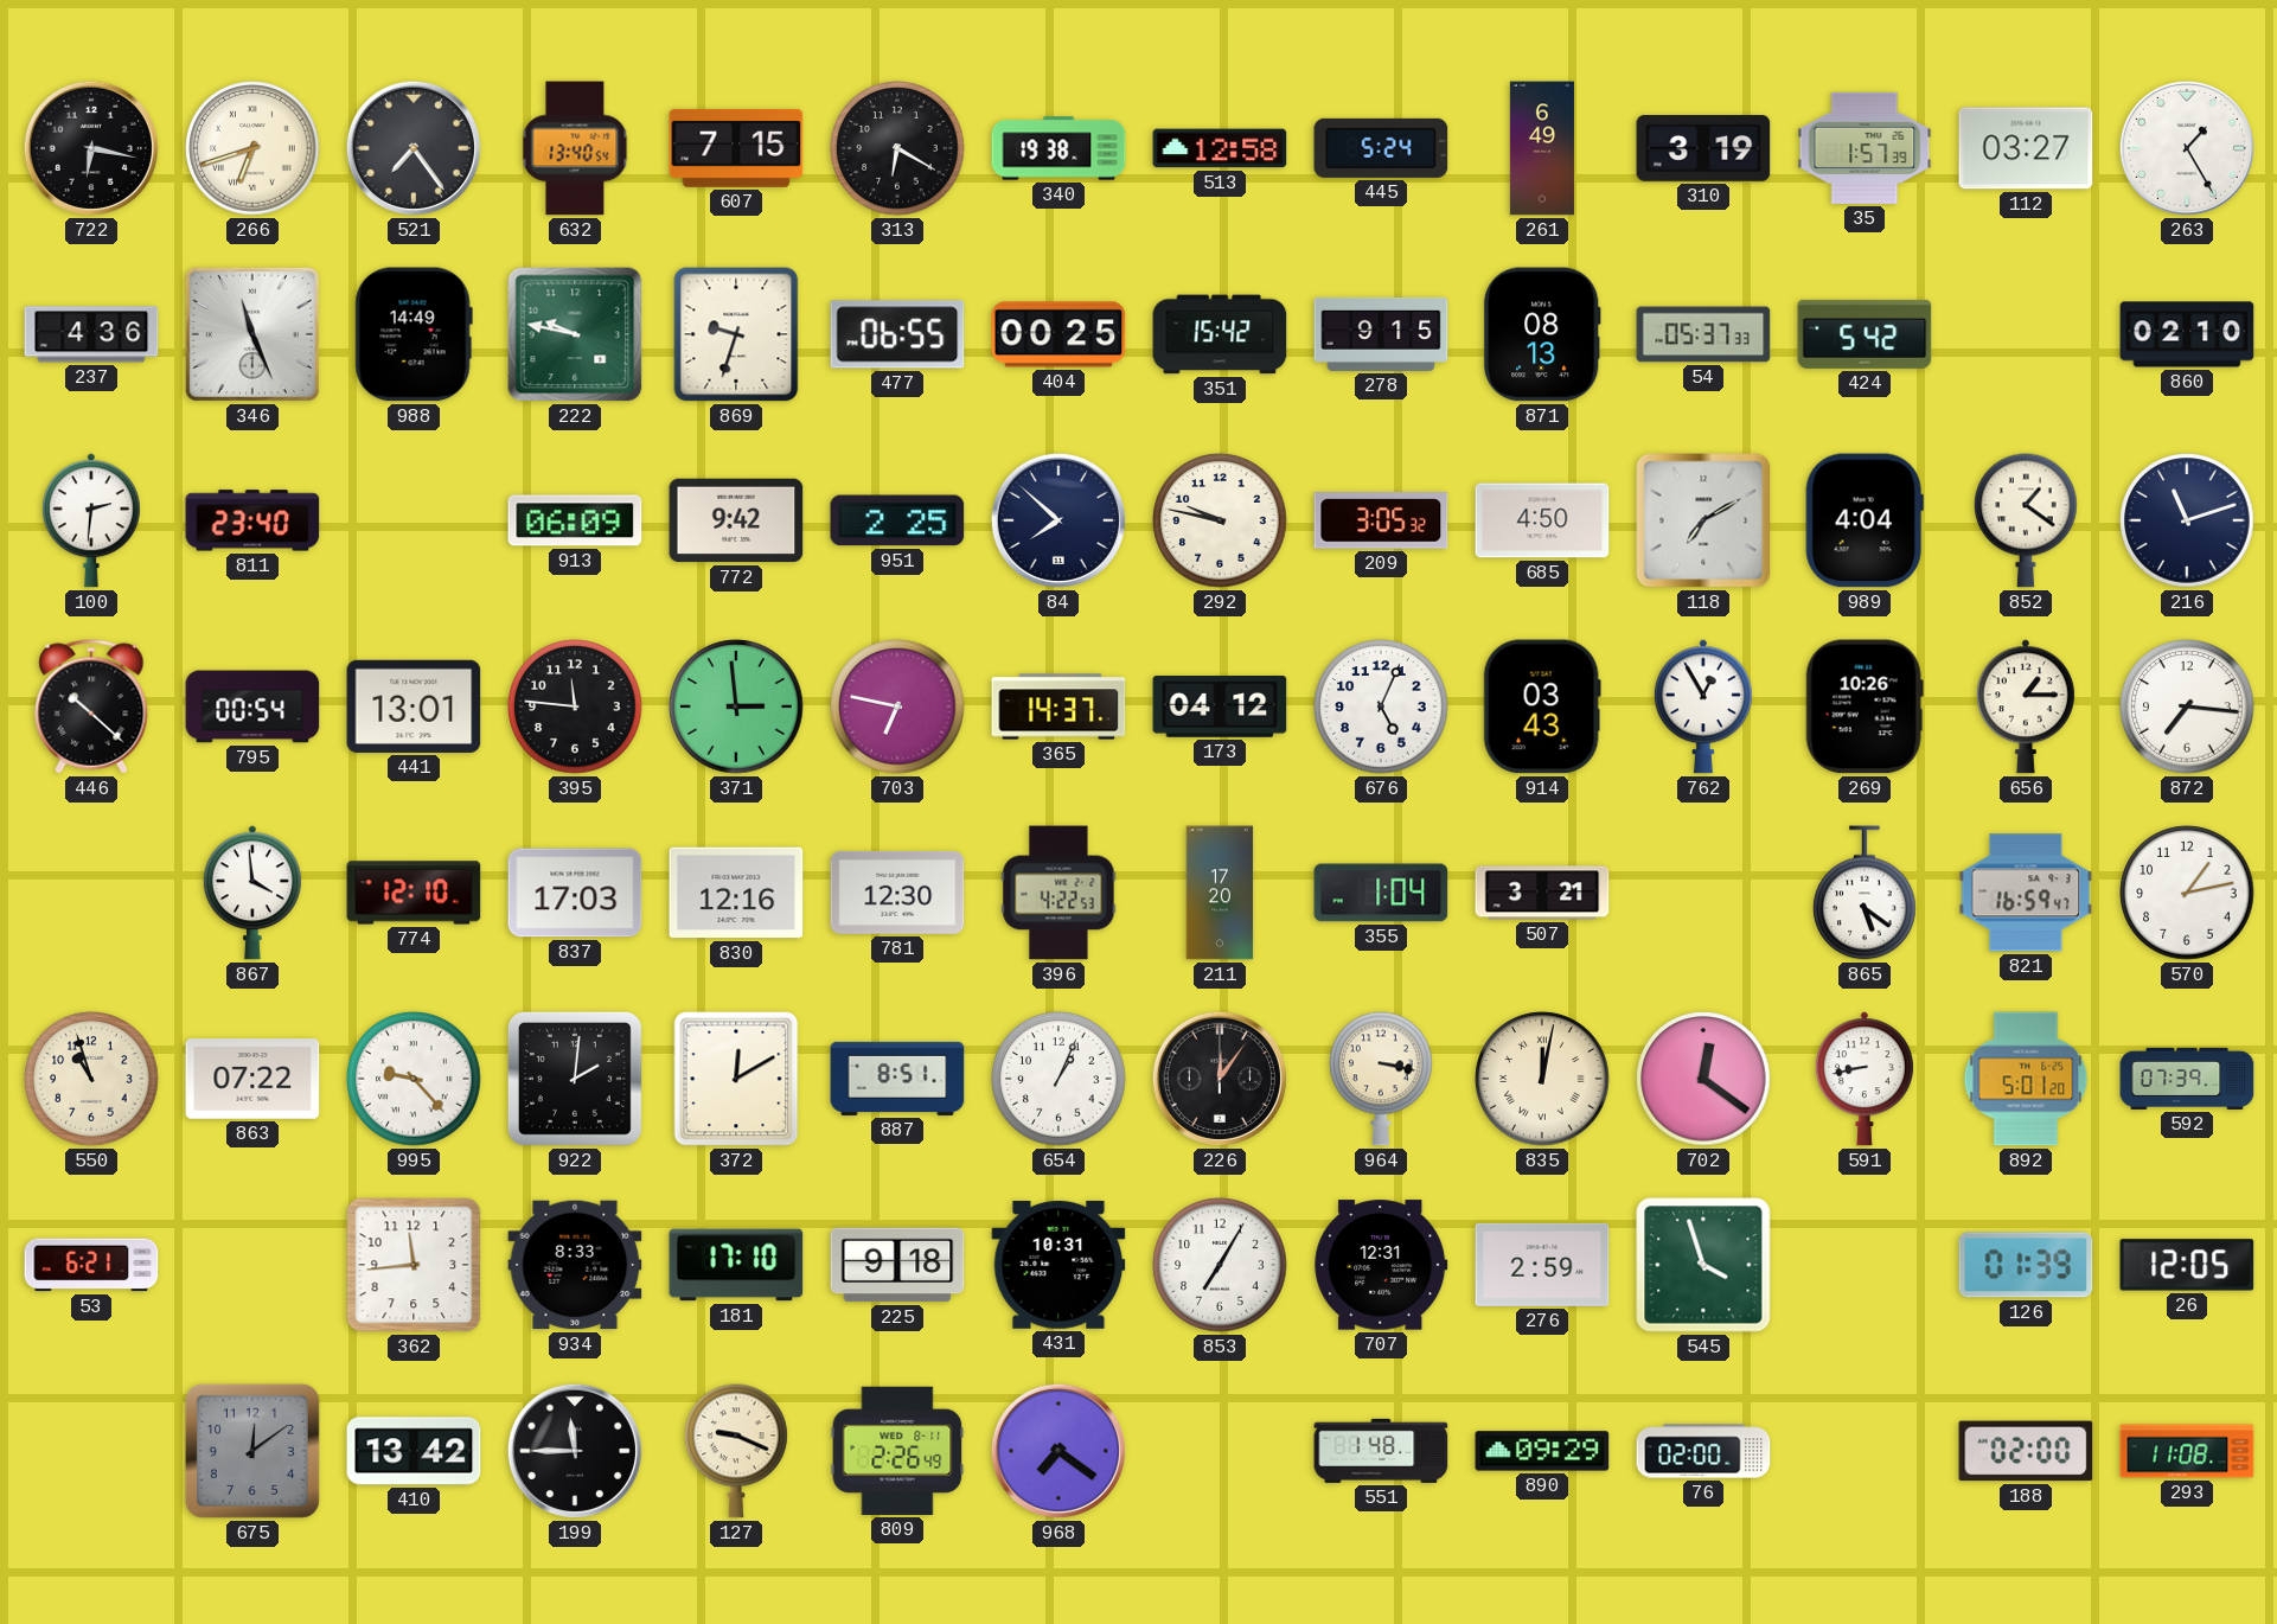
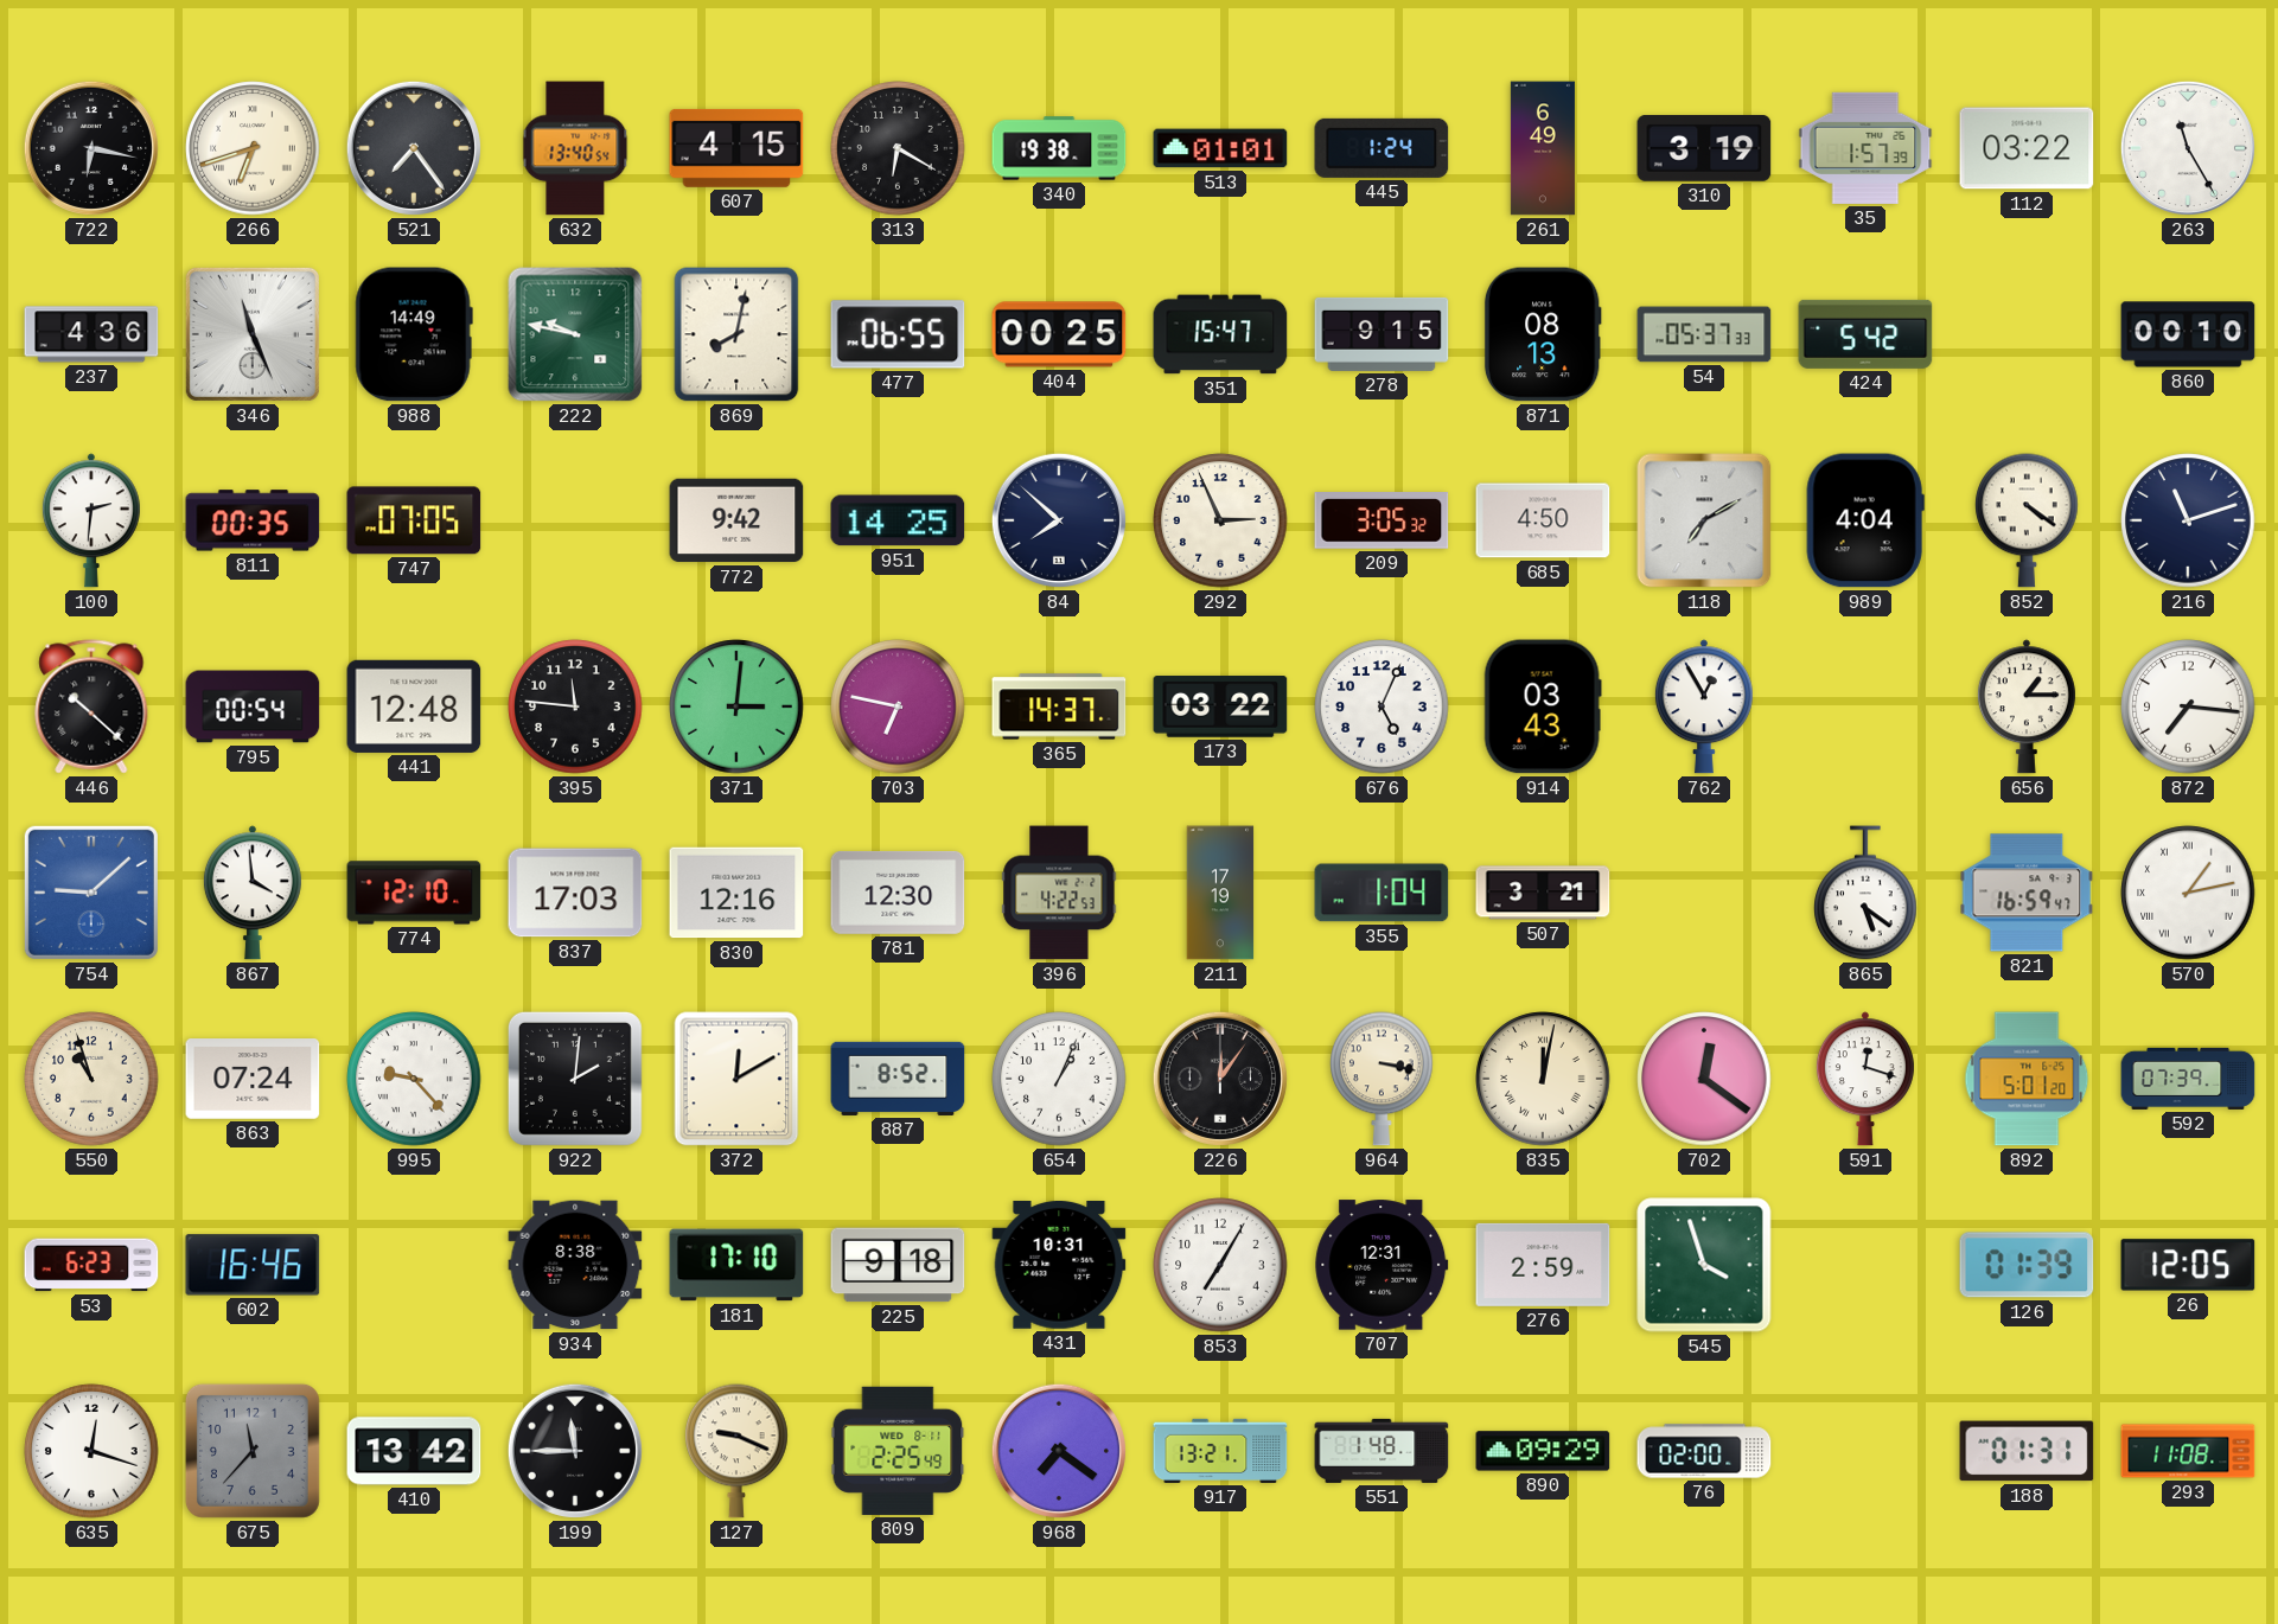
607: 7:15 -> 4:15
513: 12:58 -> 01:01
445: 5:24 -> 1:24
112: 03:27 -> 03:22
263: 1:25 -> 11:25
869: 9:33 -> 8:02
351: 15:42 -> 15:47
860: 02:10 -> 00:10
811: 23:40 -> 00:35
747: none -> 07:05
913: 06:09 -> none
951: 2:25 -> 14:25
292: 9:47 -> 2:56
852: 1:21 -> 4:21
441: 13:01 -> 12:48
371: 2:59 -> 3:01
173: 04:12 -> 03:22
269: 10:26 -> none
754: none -> 9:08
211: 17:20 -> 17:19
570 numerals: Arabic -> Roman
863: 07:22 -> 07:24
887: 8:51 -> 8:52
591: 8:43 -> 12:18
53: 6:21 -> 6:23
602: none -> 16:46
362: 11:44 -> none
934: 8:33 -> 8:38
635: none -> 12:18
675: 12:09 -> 11:37
809: 2:26 -> 2:25
917: none -> 13:21
188: 02:00 -> 01:31
